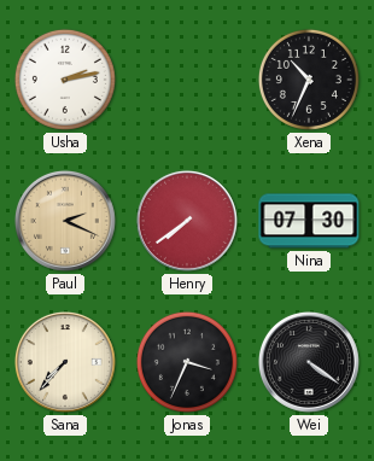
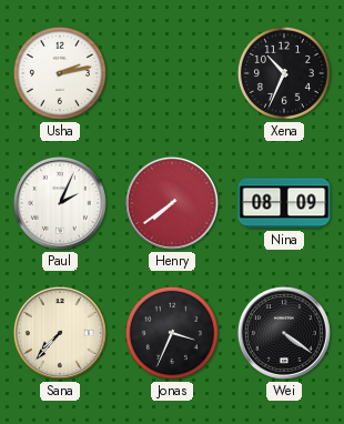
Paul: 2:19 -> 2:04
Paul dial: champagne -> white
Nina: 07:30 -> 08:09
